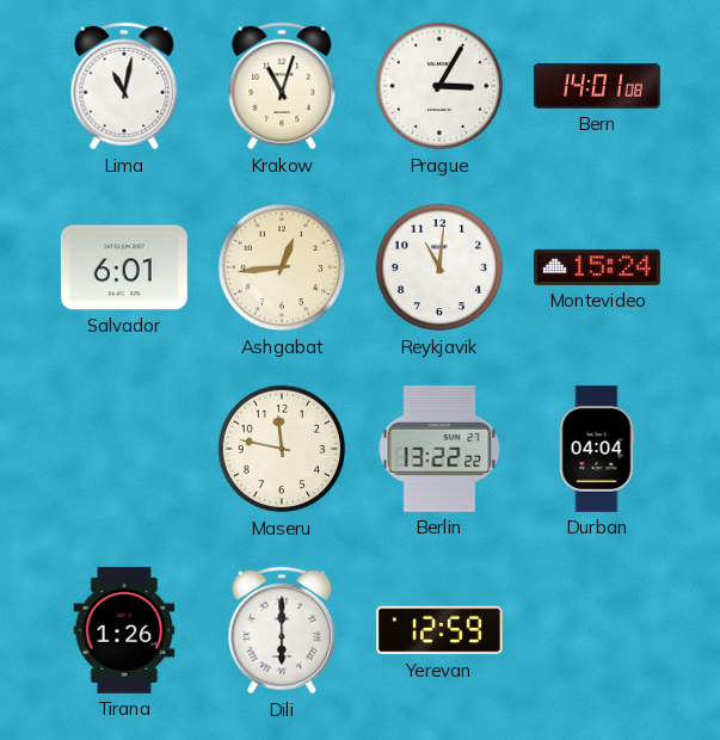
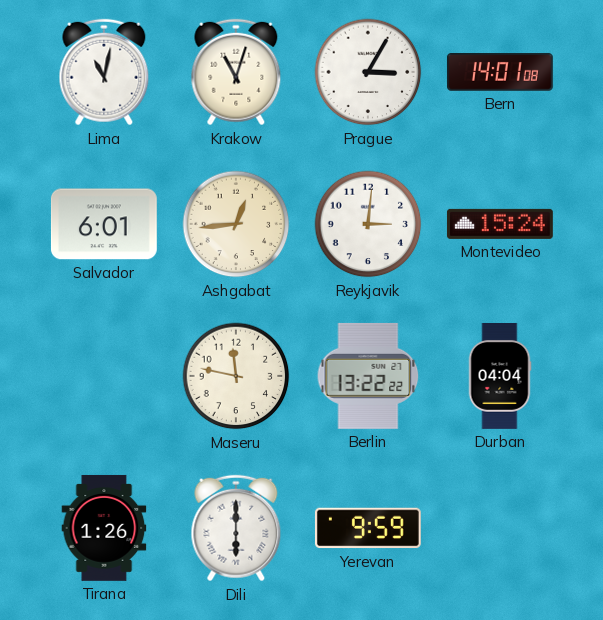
Reykjavik: 11:01 -> 3:01
Yerevan: 12:59 -> 9:59
